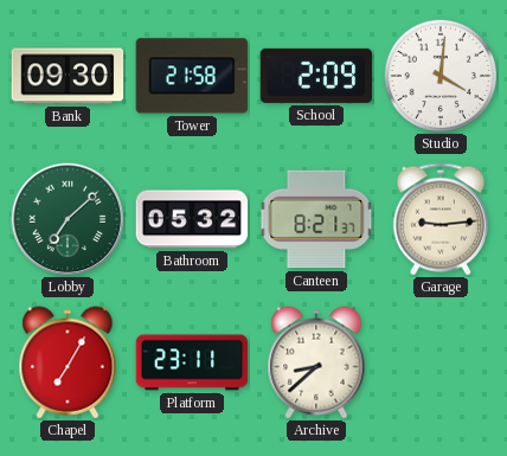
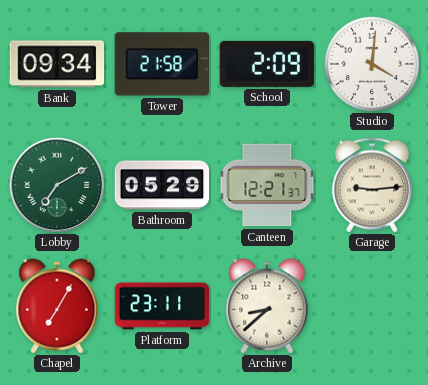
Bank: 09:30 -> 09:34
Lobby: 7:08 -> 7:10
Bathroom: 05:32 -> 05:29
Canteen: 8:21 -> 12:21
